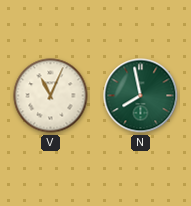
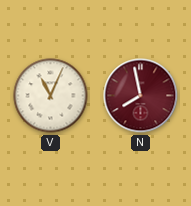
N dial: green -> burgundy
